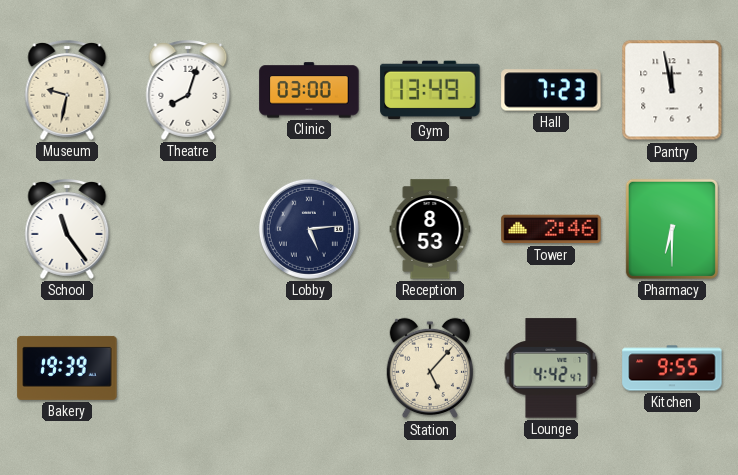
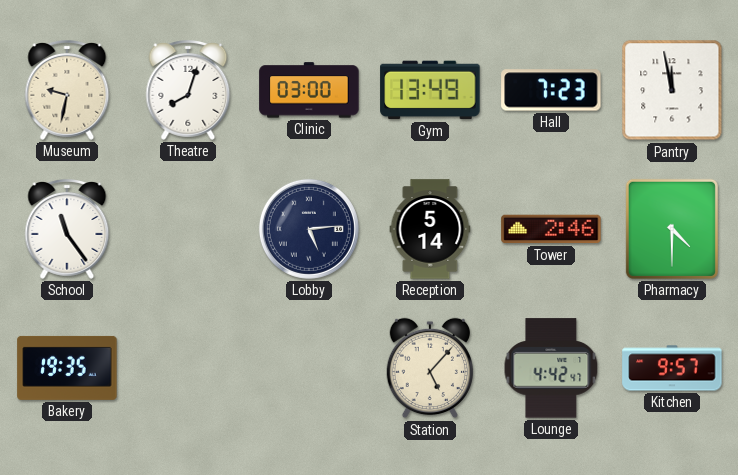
Reception: 8:53 -> 5:14
Pharmacy: 6:30 -> 4:30
Bakery: 19:39 -> 19:35
Kitchen: 9:55 -> 9:57
